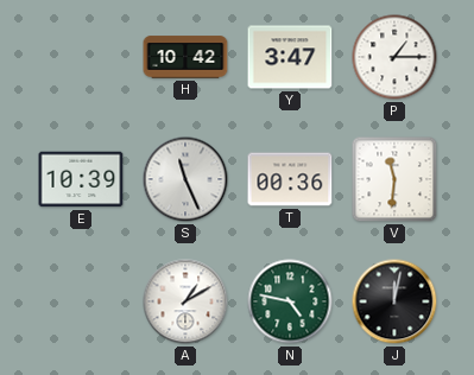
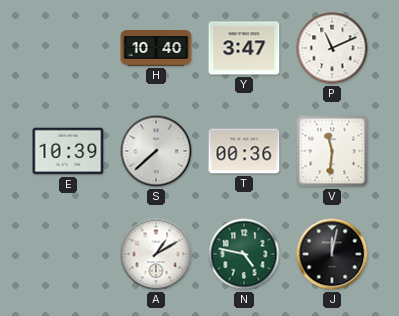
H: 10:42 -> 10:40
P: 1:15 -> 11:11
S: 11:26 -> 7:38
